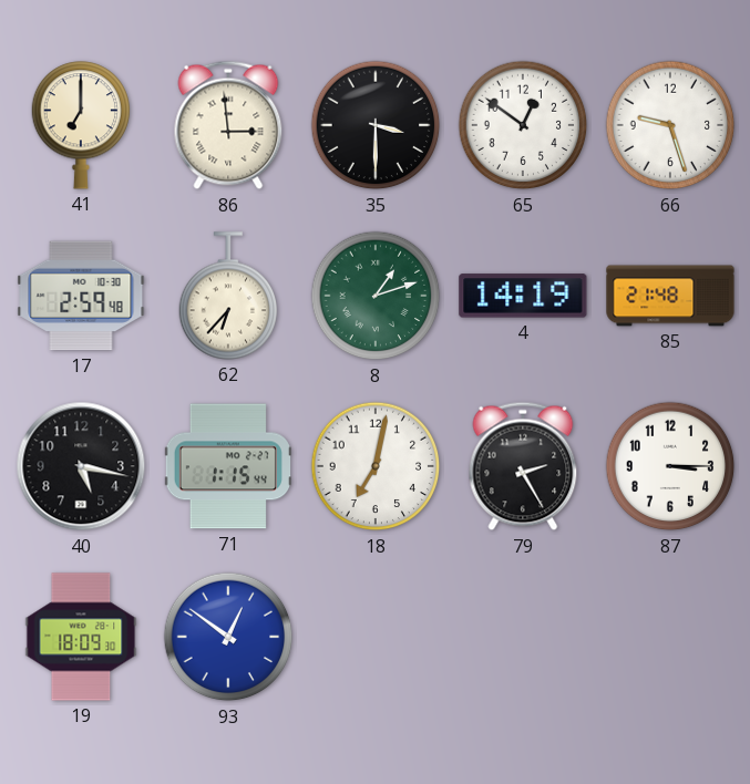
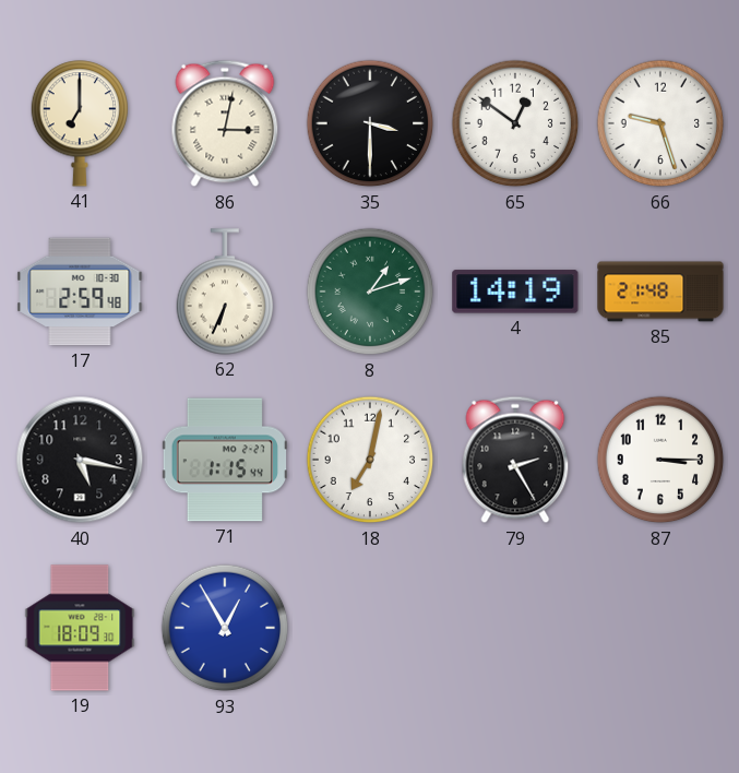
86: 2:59 -> 3:02
62: 6:37 -> 6:34
93: 12:51 -> 12:55
